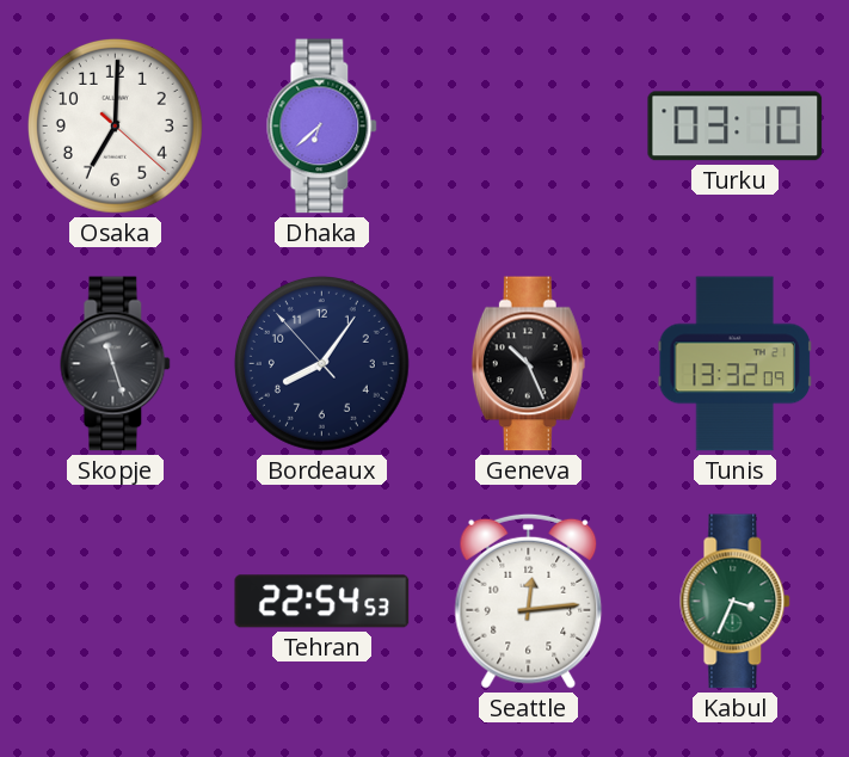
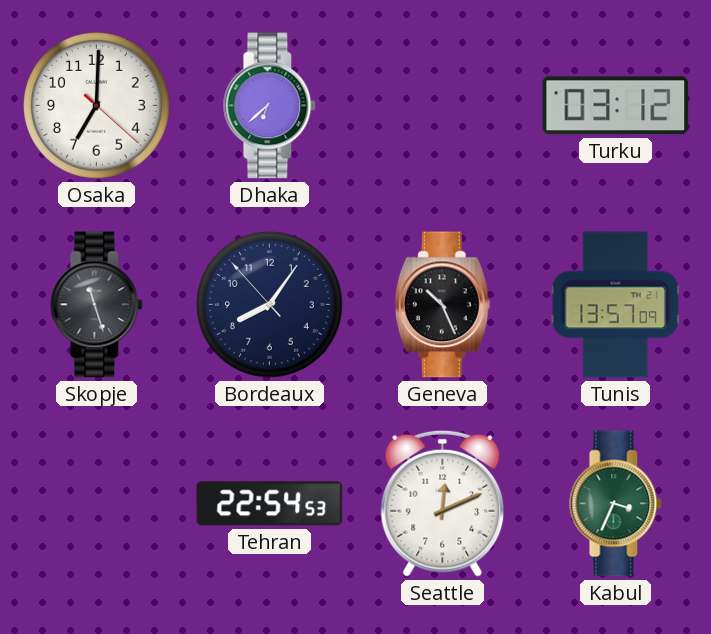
Turku: 03:10 -> 03:12
Tunis: 13:32 -> 13:57
Seattle: 12:14 -> 12:11
